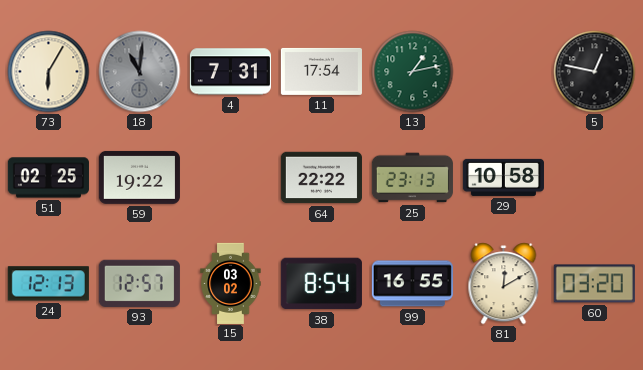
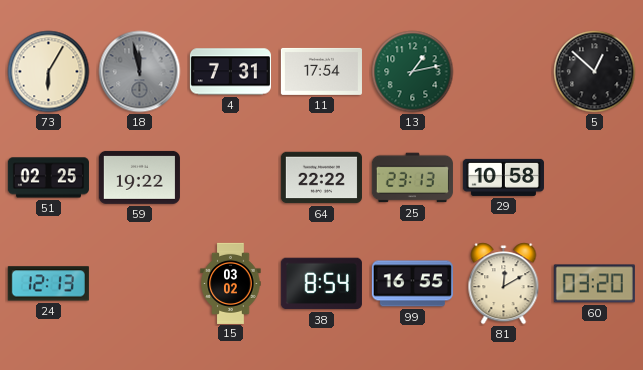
18: 11:01 -> 11:58
5: 12:47 -> 12:52
93: 12:57 -> none
